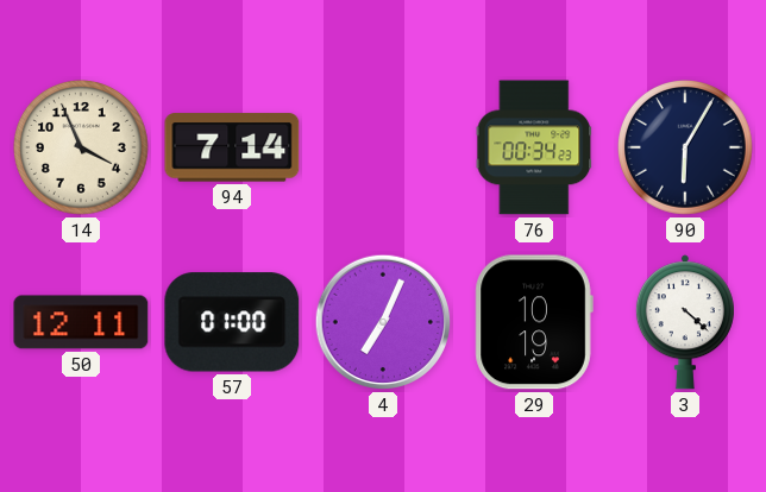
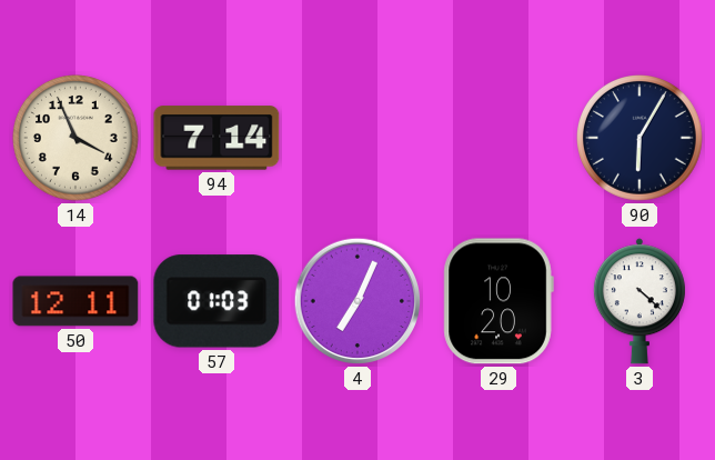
76: 00:34 -> none
57: 01:00 -> 01:03
29: 10:19 -> 10:20
